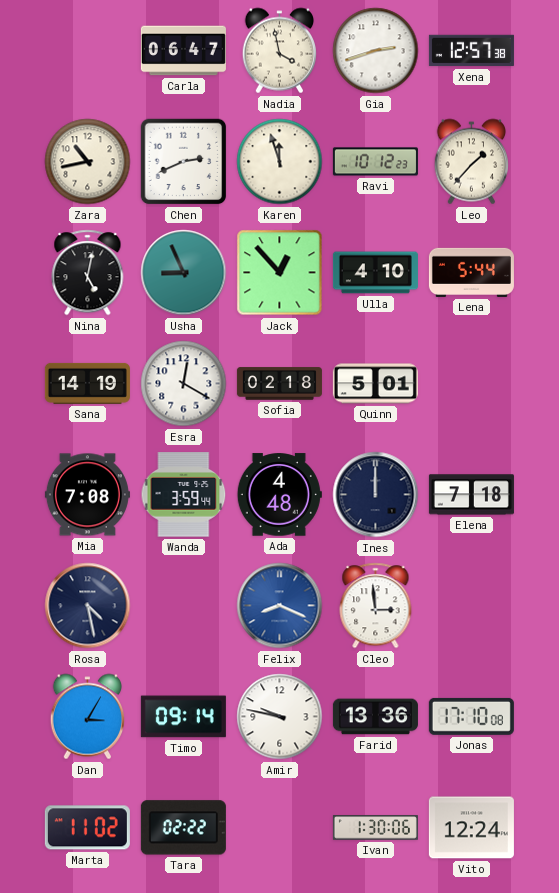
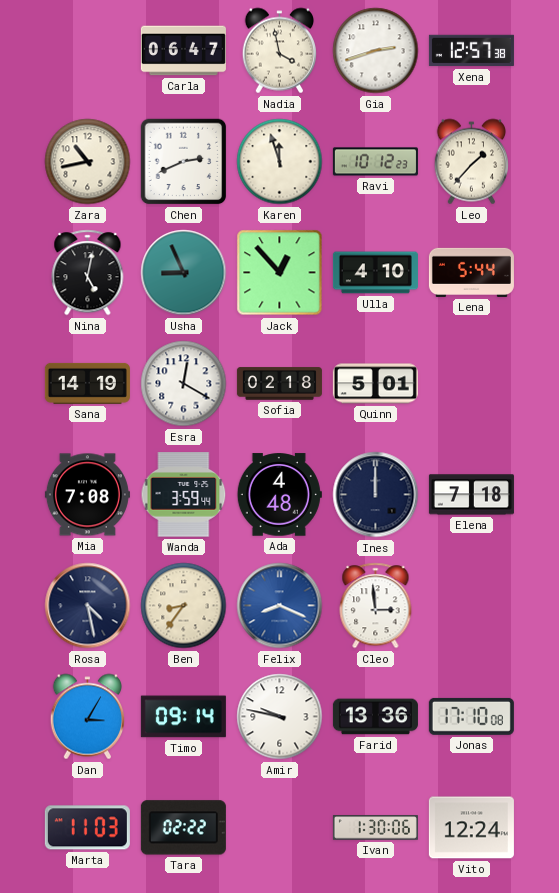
Ben: none -> 8:36
Marta: 11:02 -> 11:03
